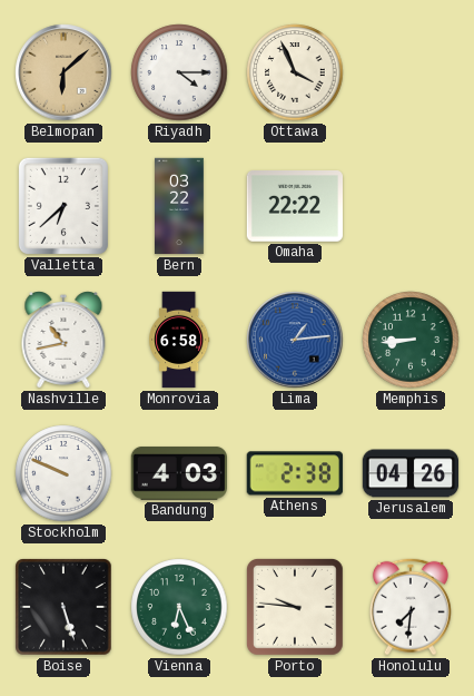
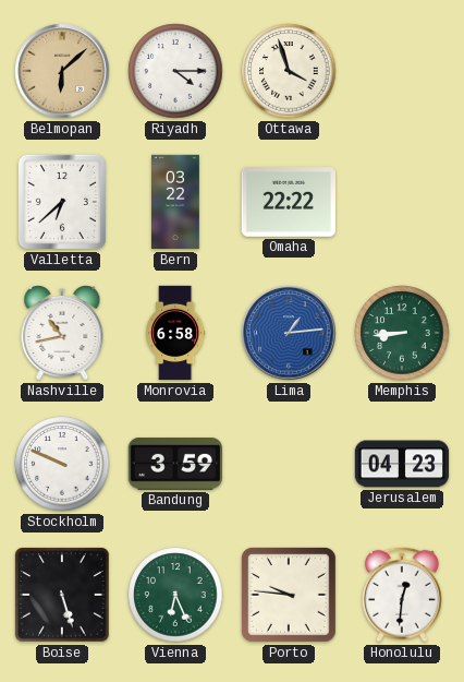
Ottawa: 3:56 -> 3:57
Bandung: 4:03 -> 3:59
Athens: 2:38 -> none
Jerusalem: 04:26 -> 04:23
Honolulu: 7:31 -> 12:31
